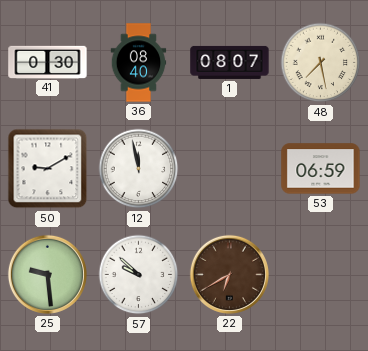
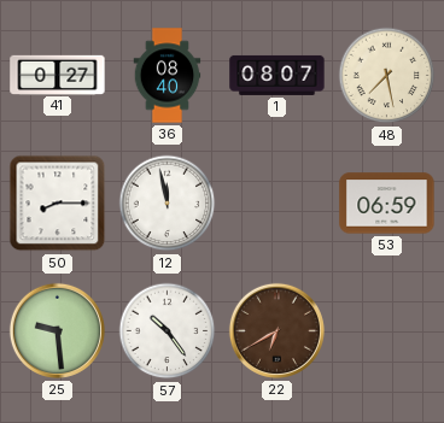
41: 0:30 -> 0:27
50: 9:10 -> 8:15
57: 9:52 -> 10:24
